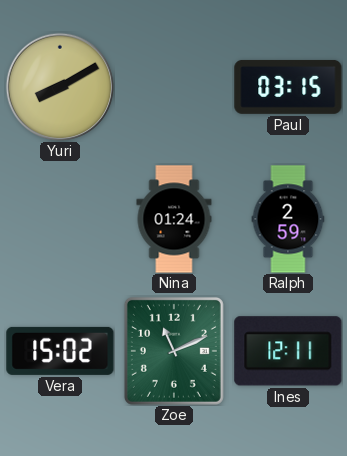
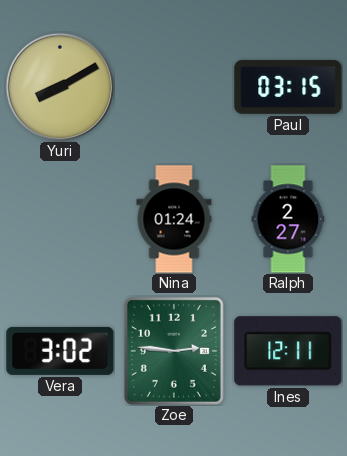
Ralph: 2:59 -> 2:27
Vera: 15:02 -> 3:02
Zoe: 11:11 -> 2:46
